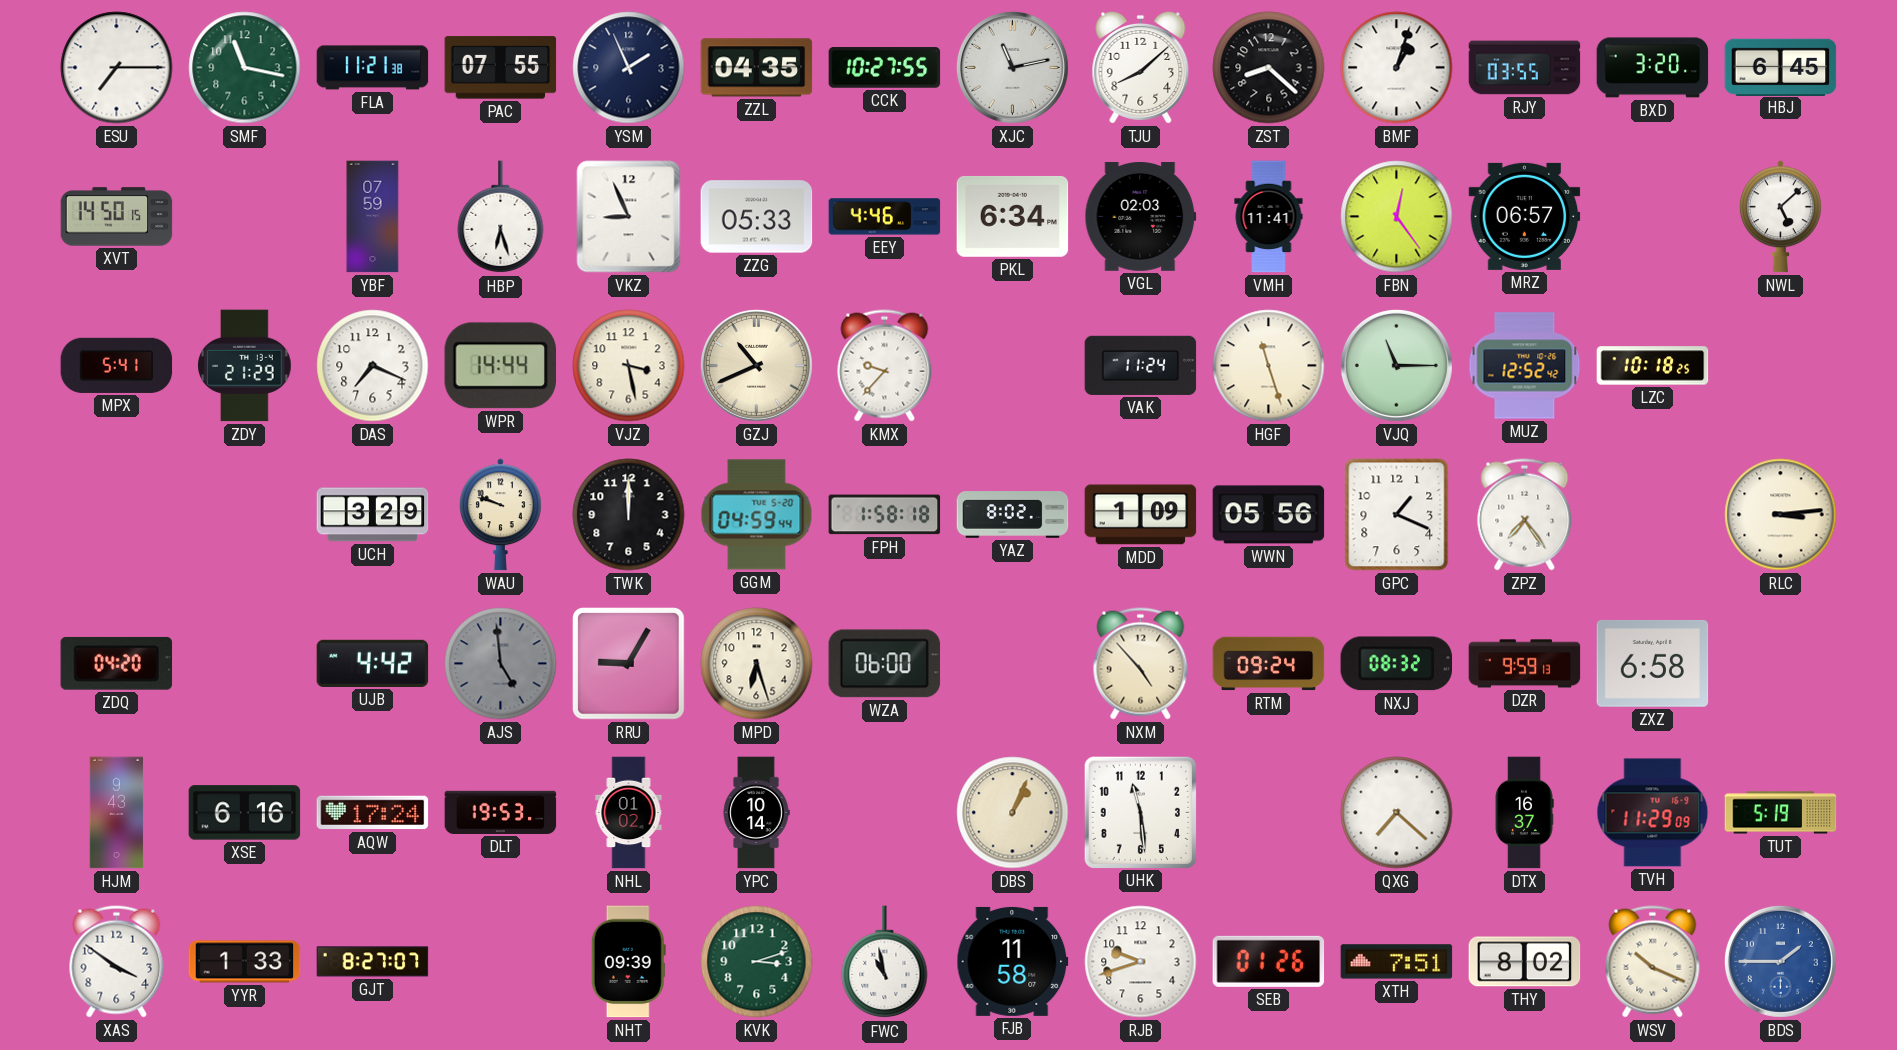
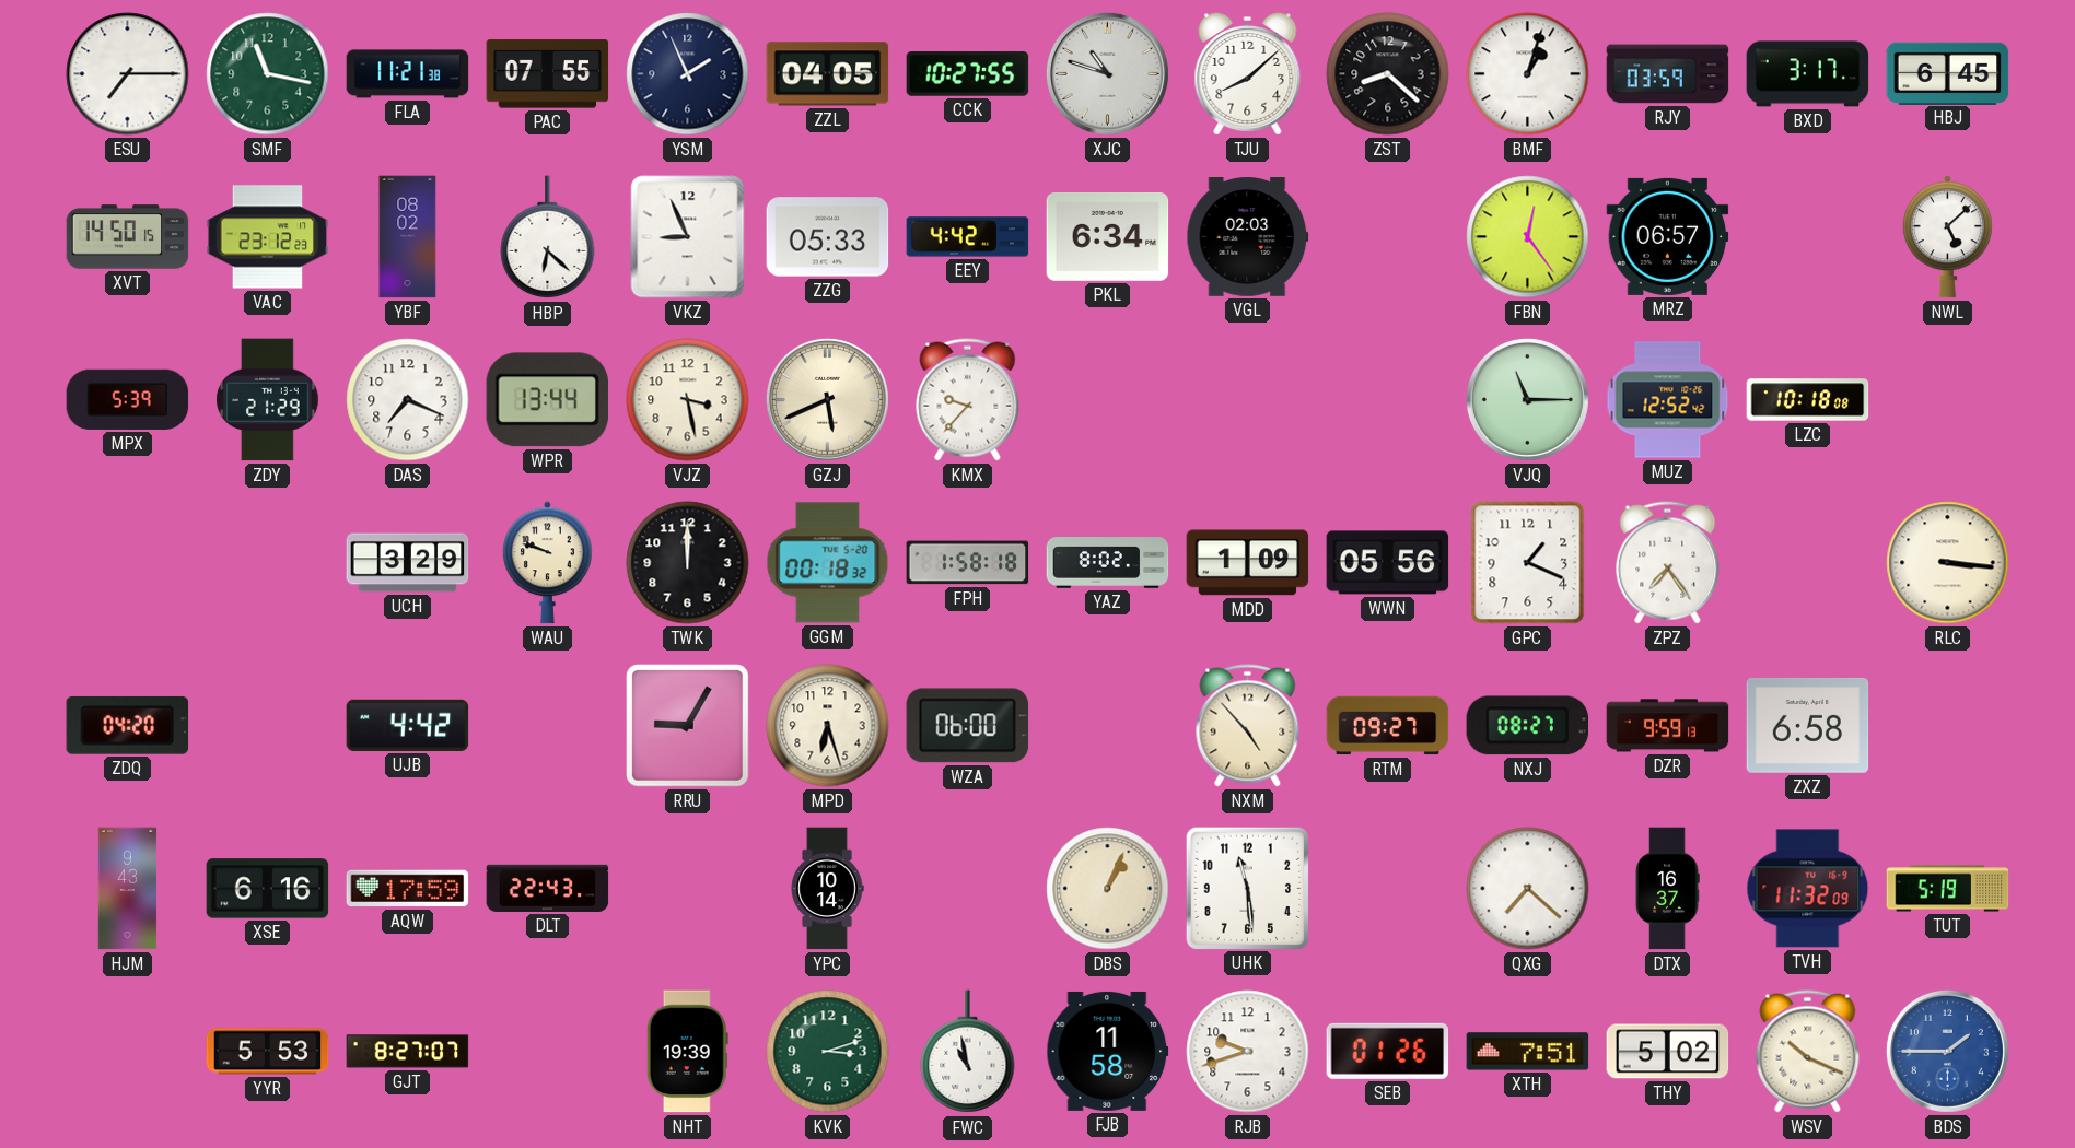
ZZL: 04:35 -> 04:05
XJC: 11:13 -> 10:48
RJY: 03:55 -> 03:59
BXD: 3:20 -> 3:17
VAC: none -> 23:12
YBF: 07:59 -> 08:02
HBP: 6:27 -> 6:22
EEY: 4:46 -> 4:42
VMH: 11:41 -> none
MPX: 5:41 -> 5:39
WPR: 14:44 -> 13:44
GZJ: 10:41 -> 5:41
VAK: 11:24 -> none
HGF: 11:27 -> none
LZC: 10:18:25 -> 10:18:08
GGM: 04:59 -> 00:18
RLC: 3:14 -> 3:16
AJS: 4:59 -> none
RTM: 09:24 -> 09:27
NXJ: 08:32 -> 08:27
AQW: 17:24 -> 17:59
DLT: 19:53 -> 22:43
NHL: 01:02 -> none
TVH: 11:29 -> 11:32
XAS: 3:51 -> none
YYR: 1:33 -> 5:53
NHT: 09:39 -> 19:39
THY: 8:02 -> 5:02
